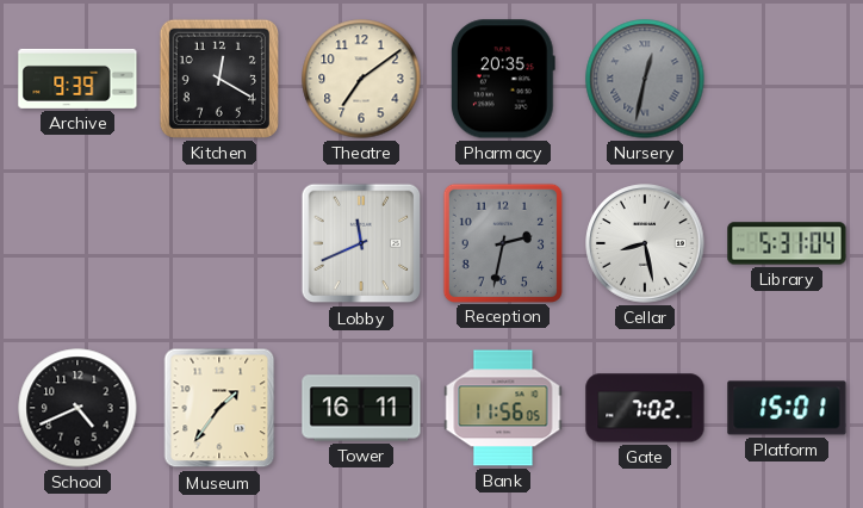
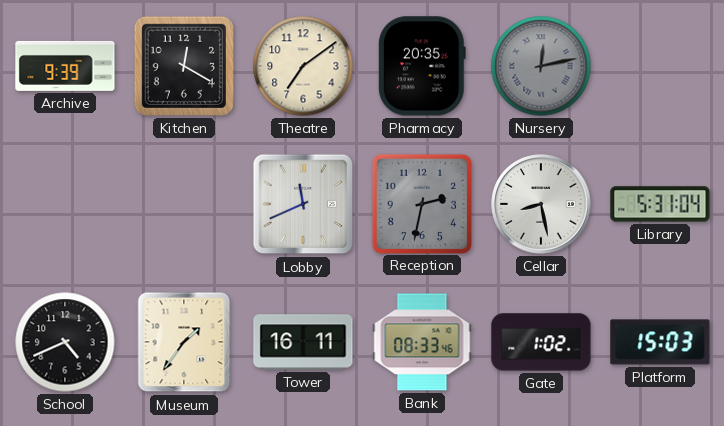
Nursery: 12:32 -> 12:13
Bank: 11:56 -> 08:33
Gate: 7:02 -> 1:02
Platform: 15:01 -> 15:03
